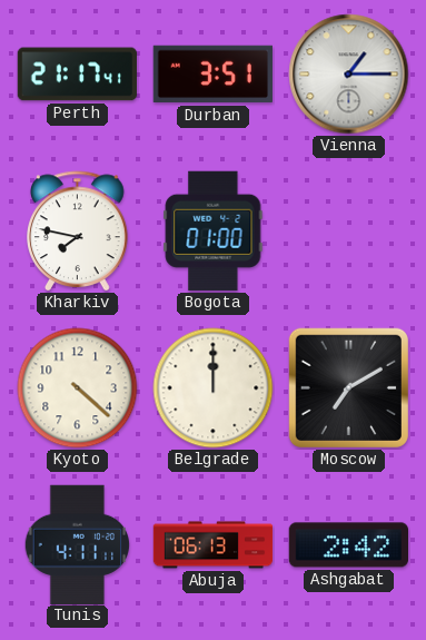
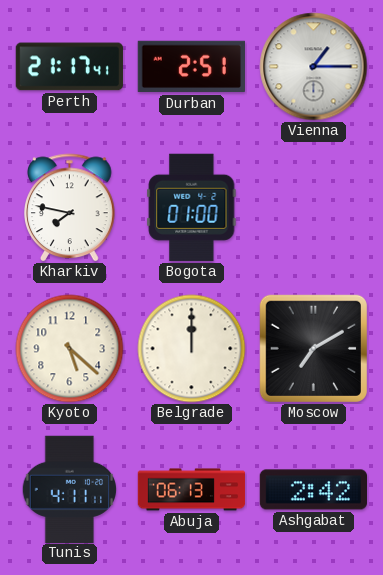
Durban: 3:51 -> 2:51
Kyoto: 4:22 -> 5:22
